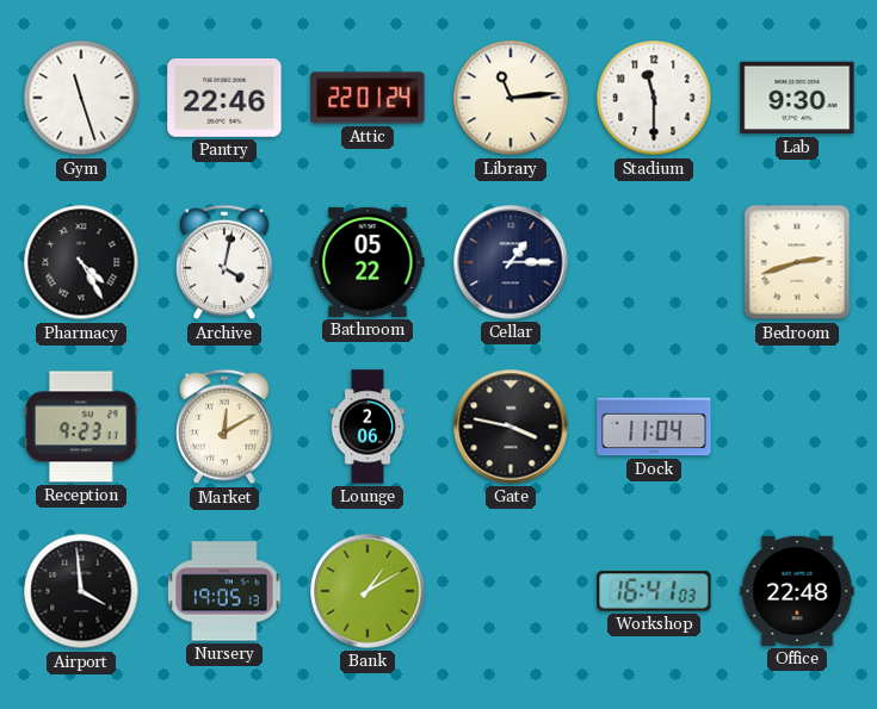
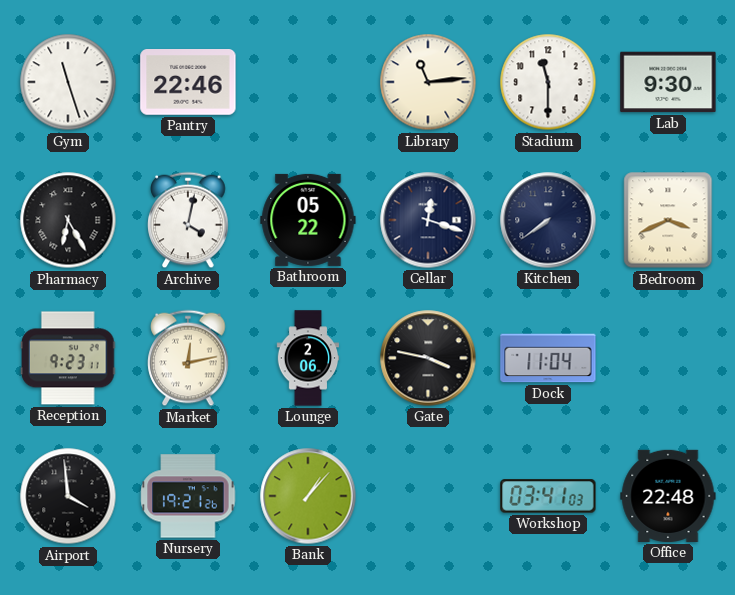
Attic: 22:01 -> none
Pharmacy: 4:25 -> 6:25
Cellar: 1:15 -> 12:18
Kitchen: none -> 7:39
Bedroom: 2:42 -> 3:41
Market: 12:10 -> 12:13
Nursery: 19:05 -> 19:21
Bank: 1:10 -> 1:07
Workshop: 16:41 -> 03:41
